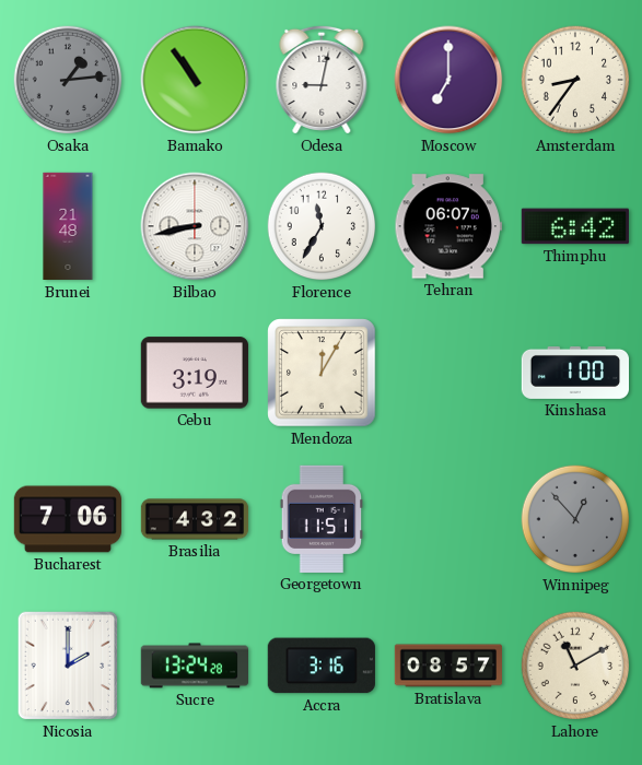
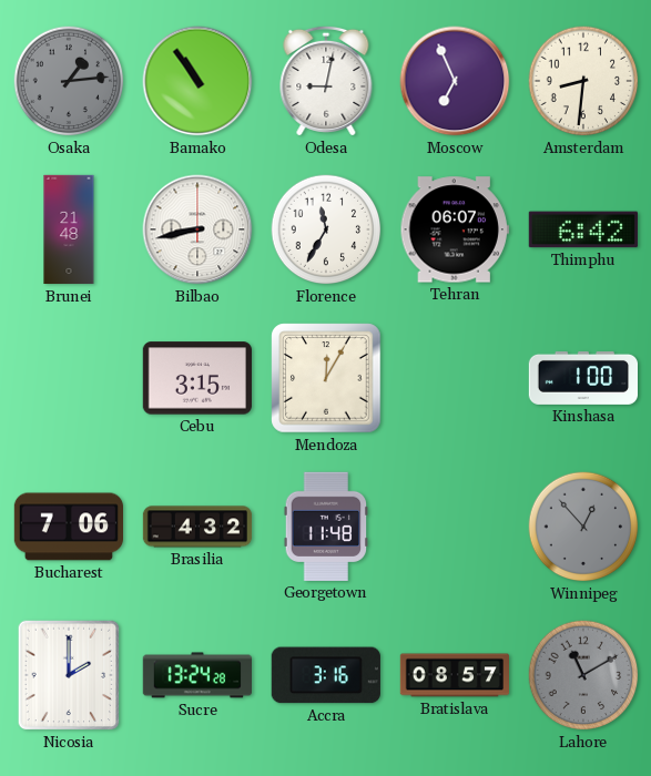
Moscow: 7:00 -> 6:56
Amsterdam: 8:36 -> 8:31
Cebu: 3:19 -> 3:15
Georgetown: 11:51 -> 11:48
Lahore dial: cream -> grey
